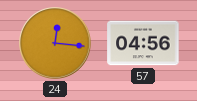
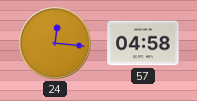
57: 04:56 -> 04:58
